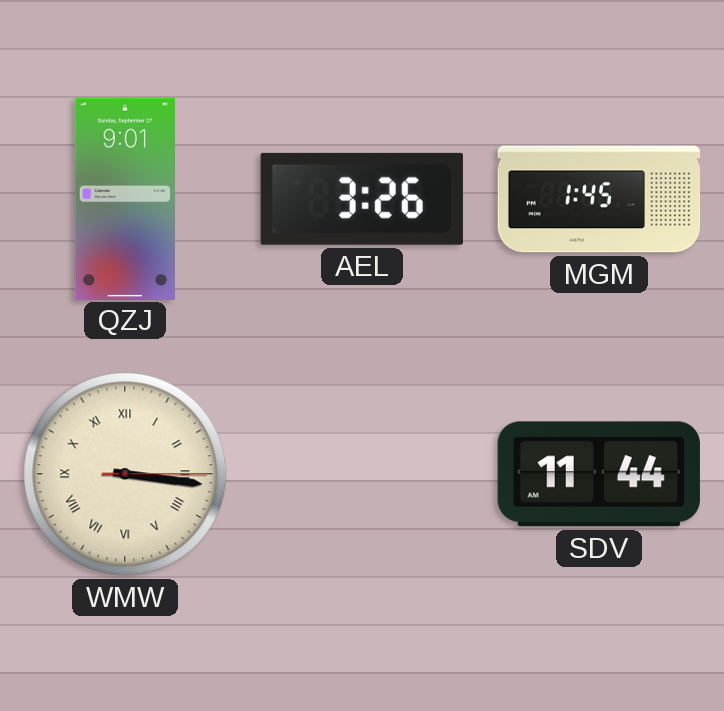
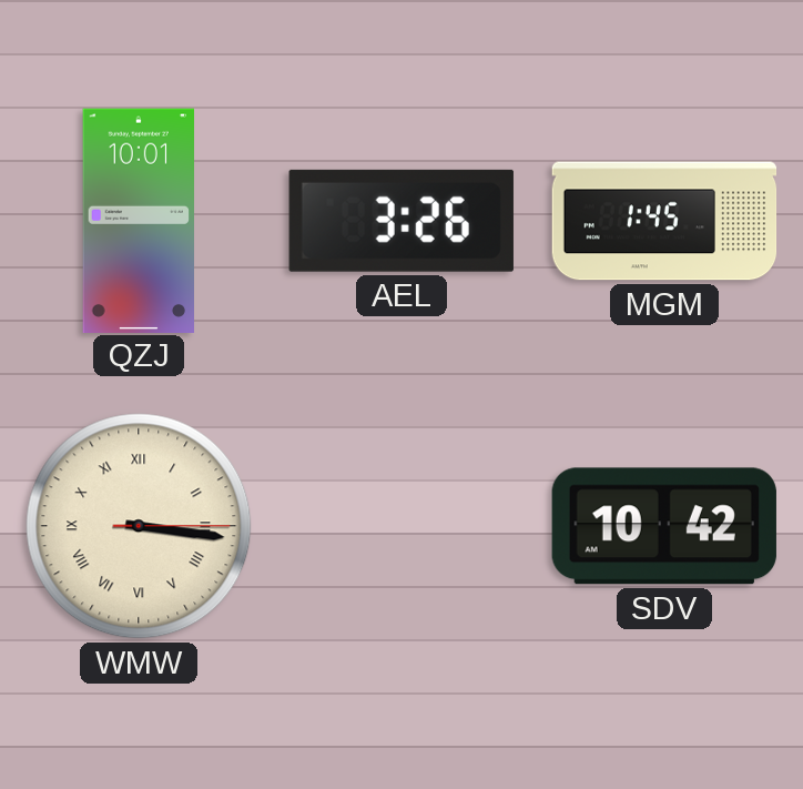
QZJ: 9:01 -> 10:01
SDV: 11:44 -> 10:42
